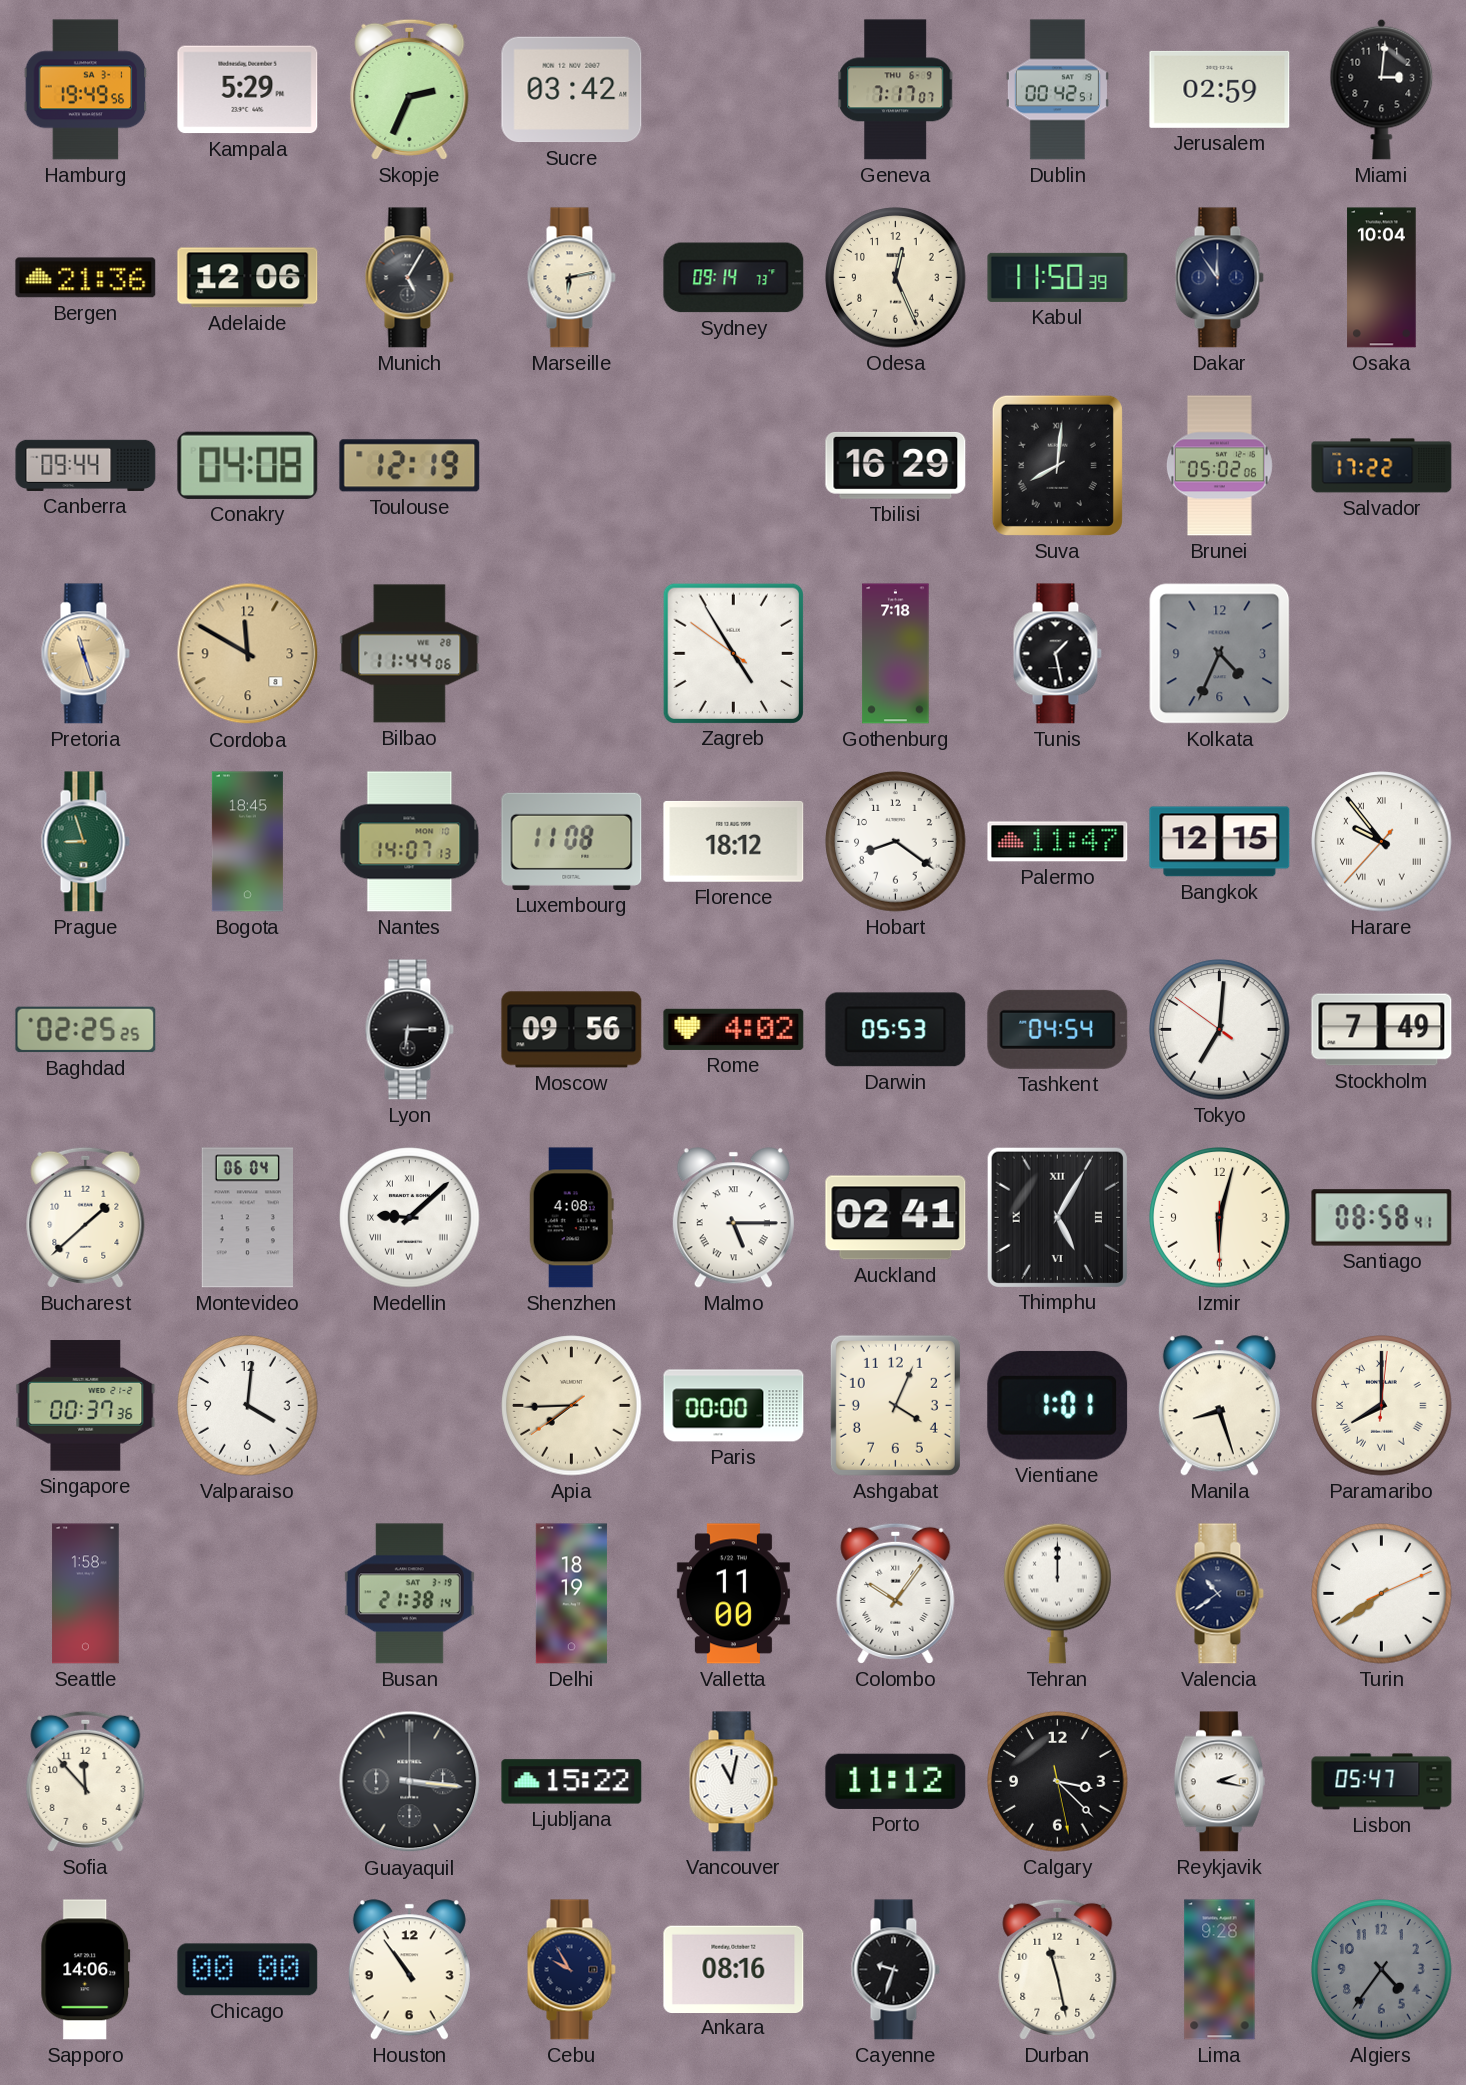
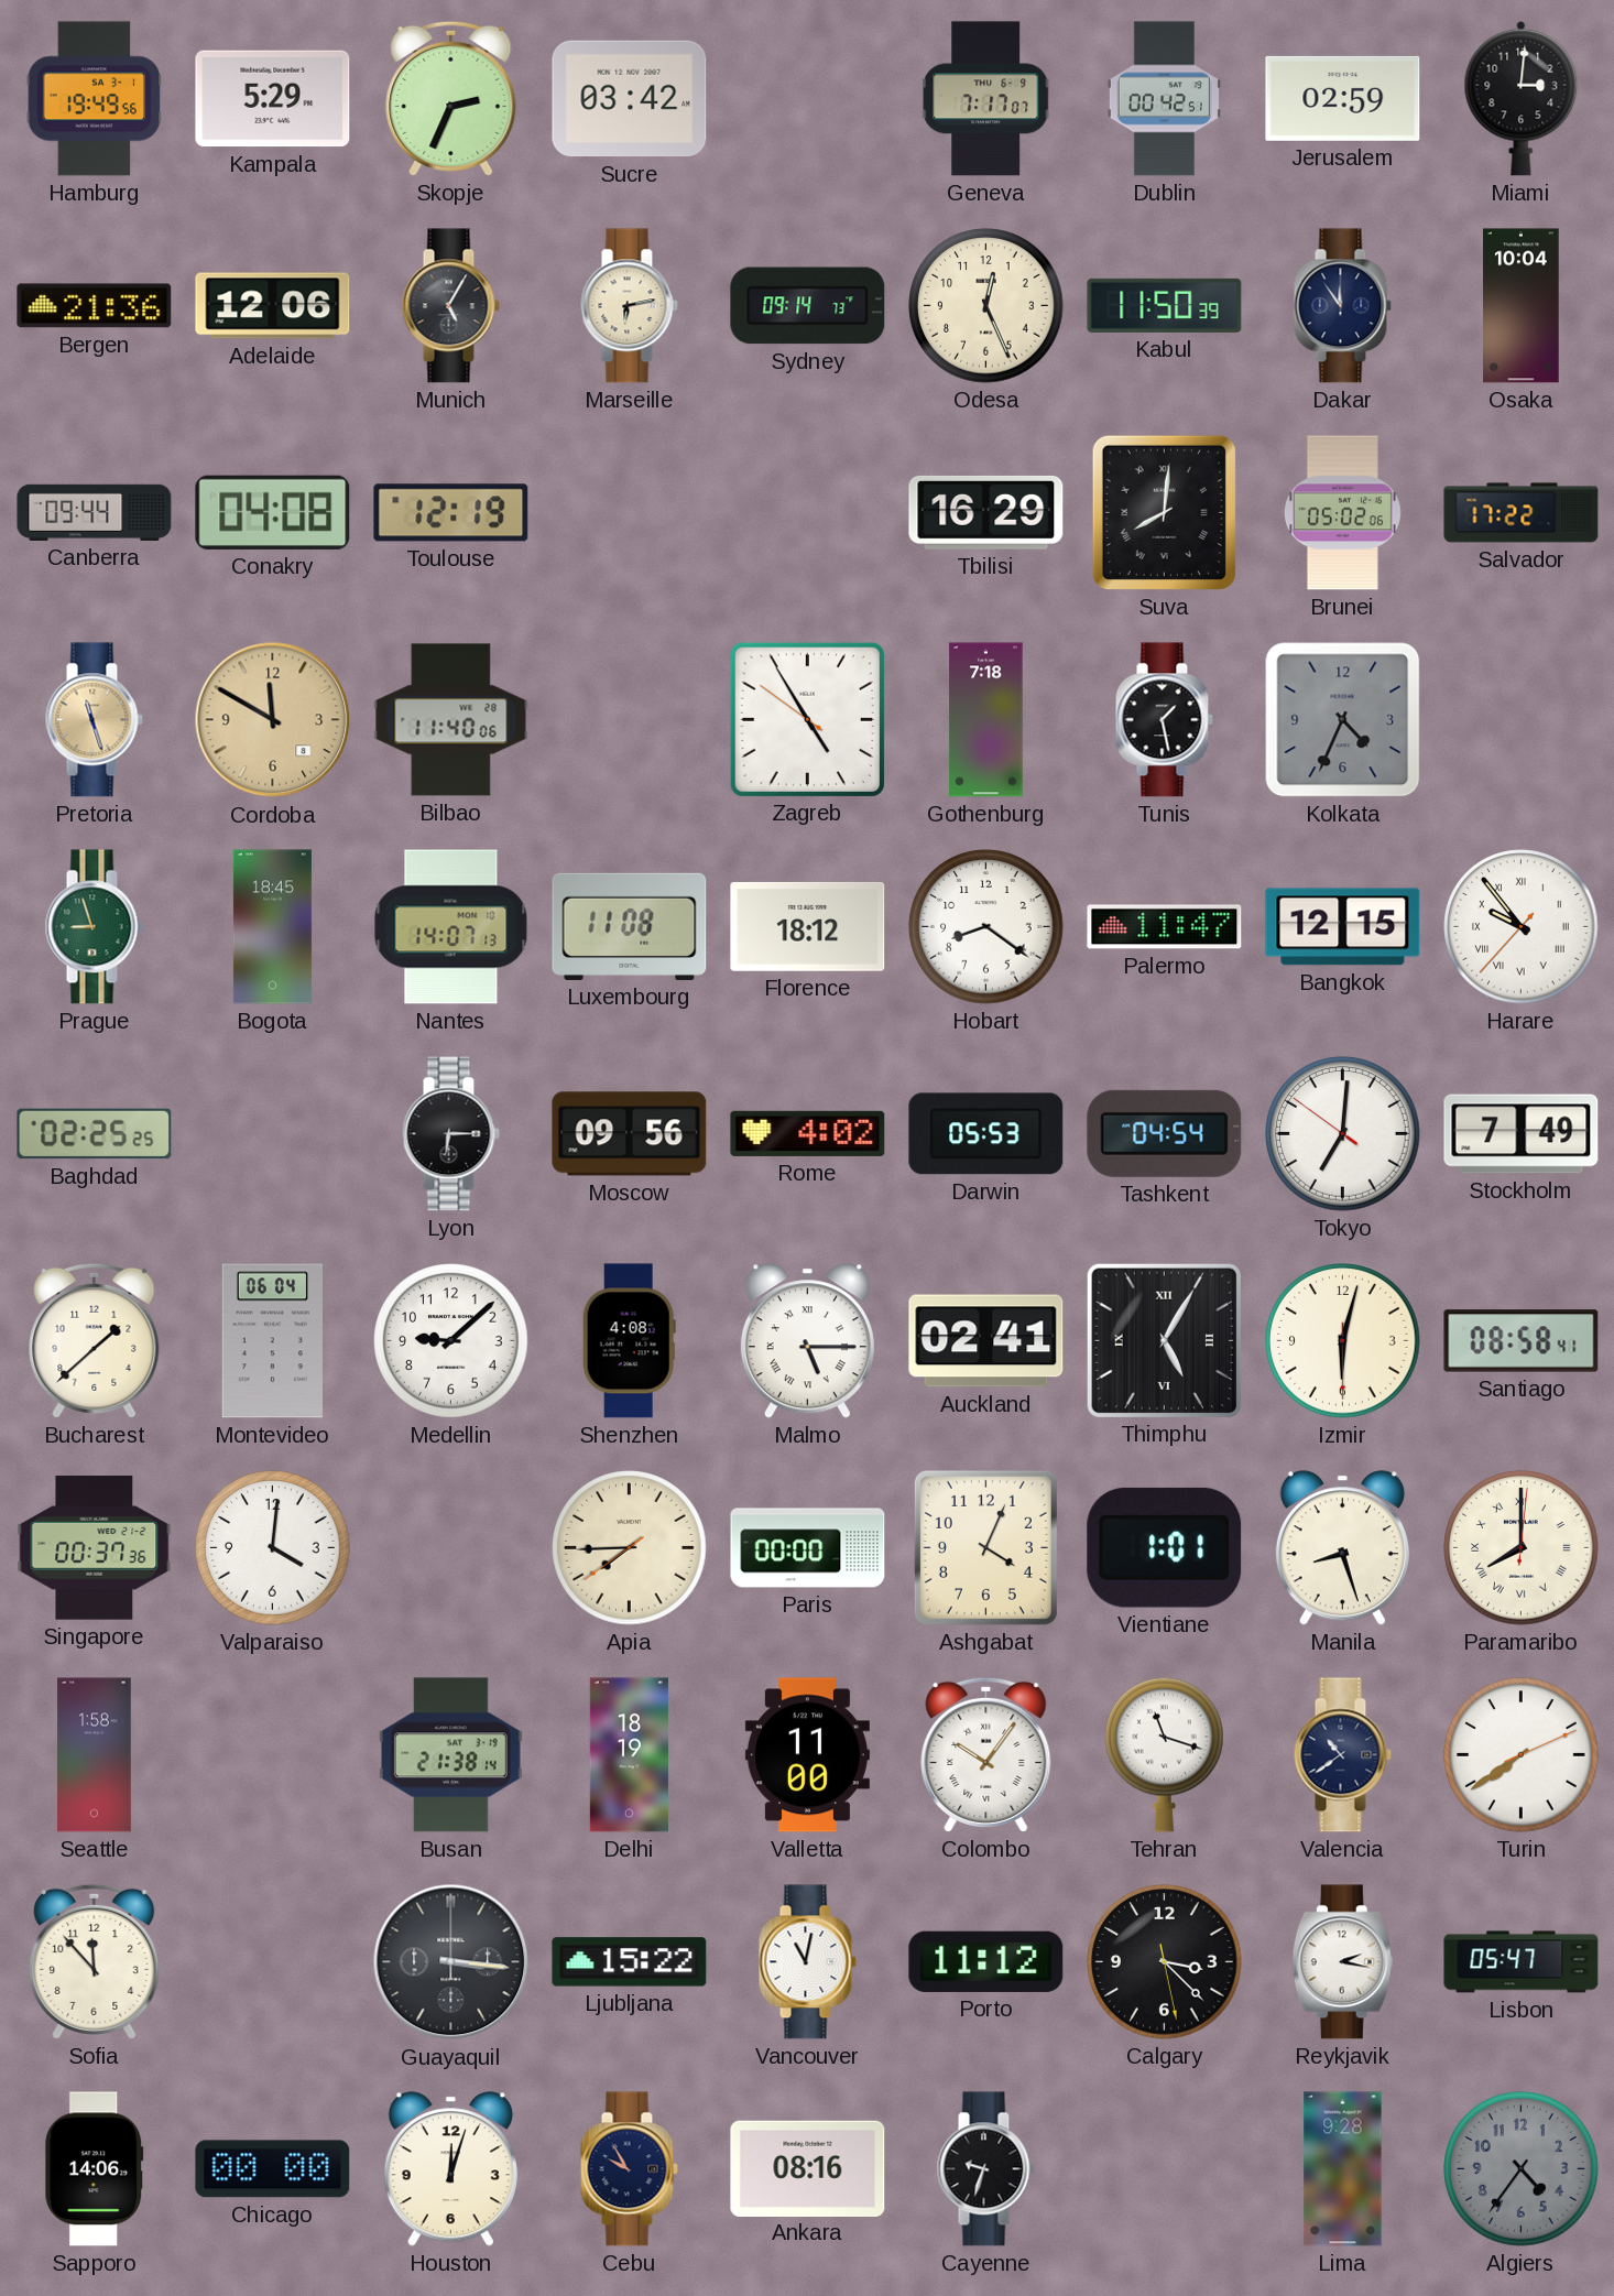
Bilbao: 11:44 -> 11:40
Medellin numerals: Roman -> Arabic
Tehran: 12:00 -> 11:18
Houston: 10:54 -> 12:03
Durban: 11:28 -> none
